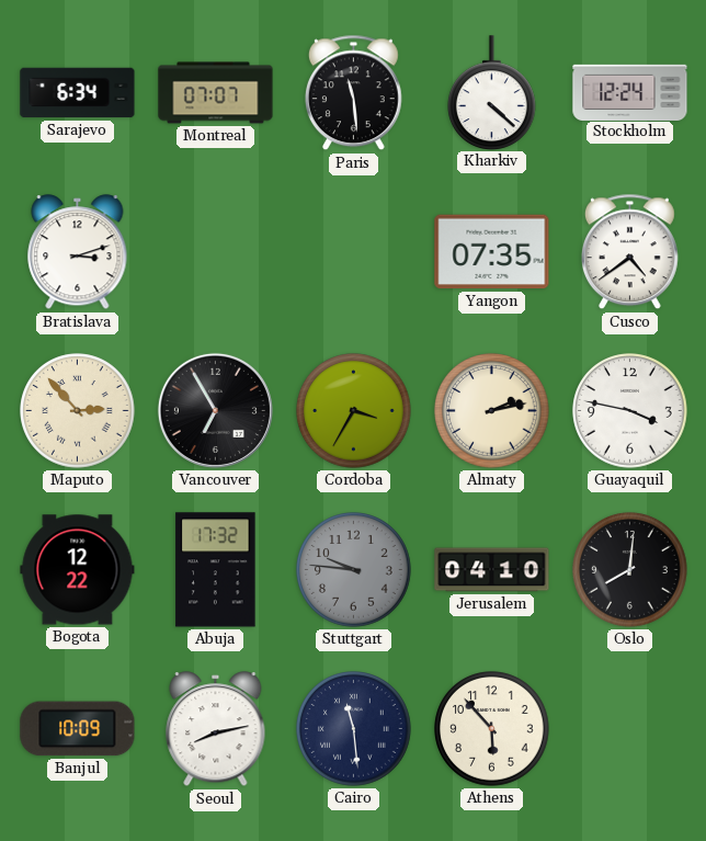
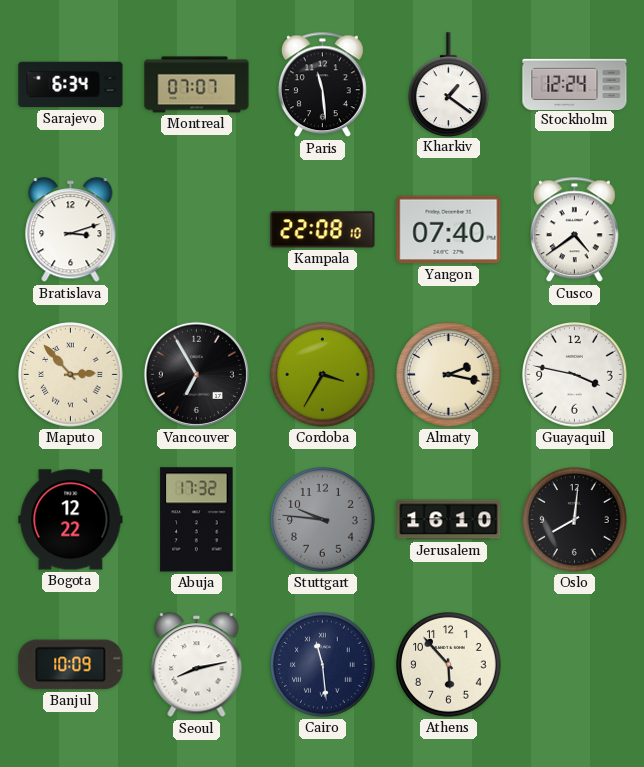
Kharkiv: 4:22 -> 1:21
Kampala: none -> 22:08
Yangon: 07:35 -> 07:40
Almaty: 2:13 -> 2:17
Jerusalem: 04:10 -> 16:10
